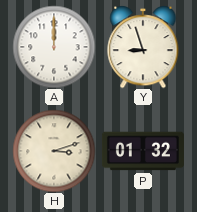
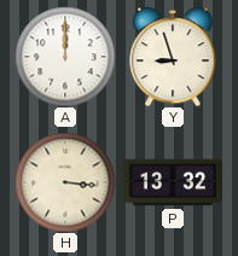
H: 3:12 -> 3:16
P: 01:32 -> 13:32
